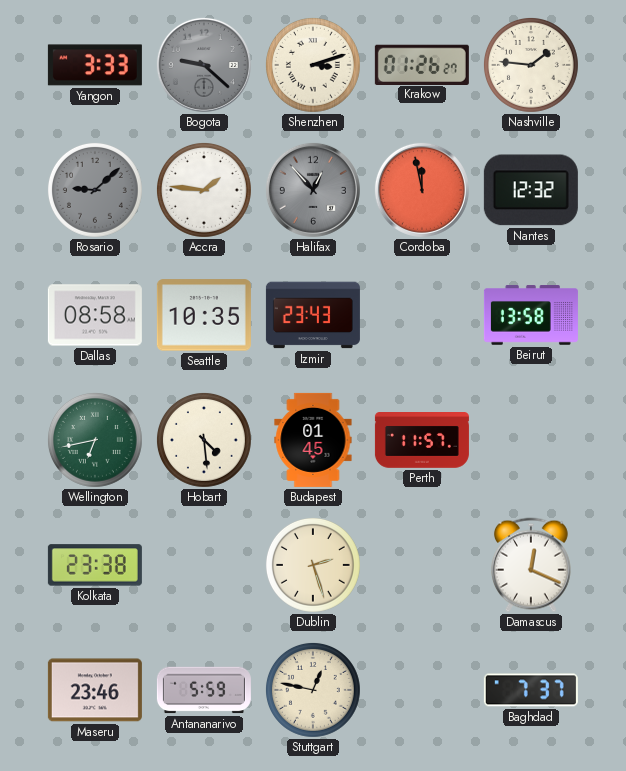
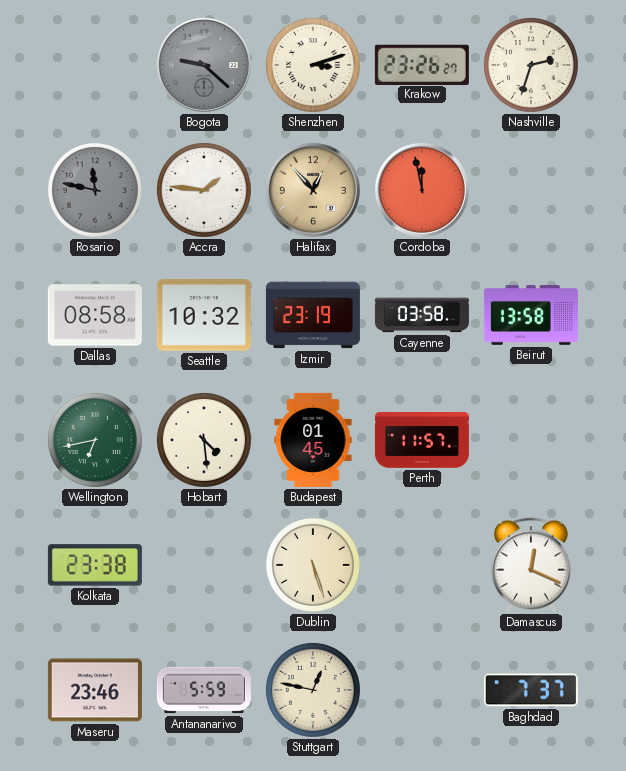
Yangon: 3:33 -> none
Krakow: 01:26 -> 23:26
Nashville: 1:46 -> 2:33
Rosario: 9:08 -> 11:47
Halifax dial: grey -> champagne
Nantes: 12:32 -> none
Seattle: 10:35 -> 10:32
Izmir: 23:43 -> 23:19
Cayenne: none -> 03:58
Dublin: 2:27 -> 5:27
